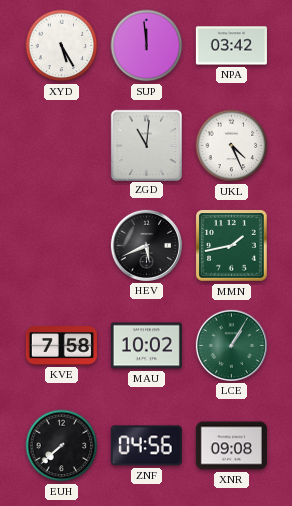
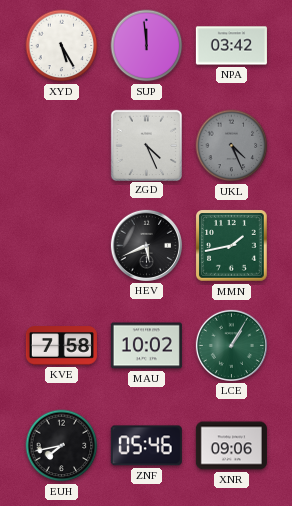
ZGD: 11:01 -> 4:26
UKL dial: white -> grey
EUH: 7:38 -> 7:43
ZNF: 04:56 -> 05:46
XNR: 09:08 -> 09:06
